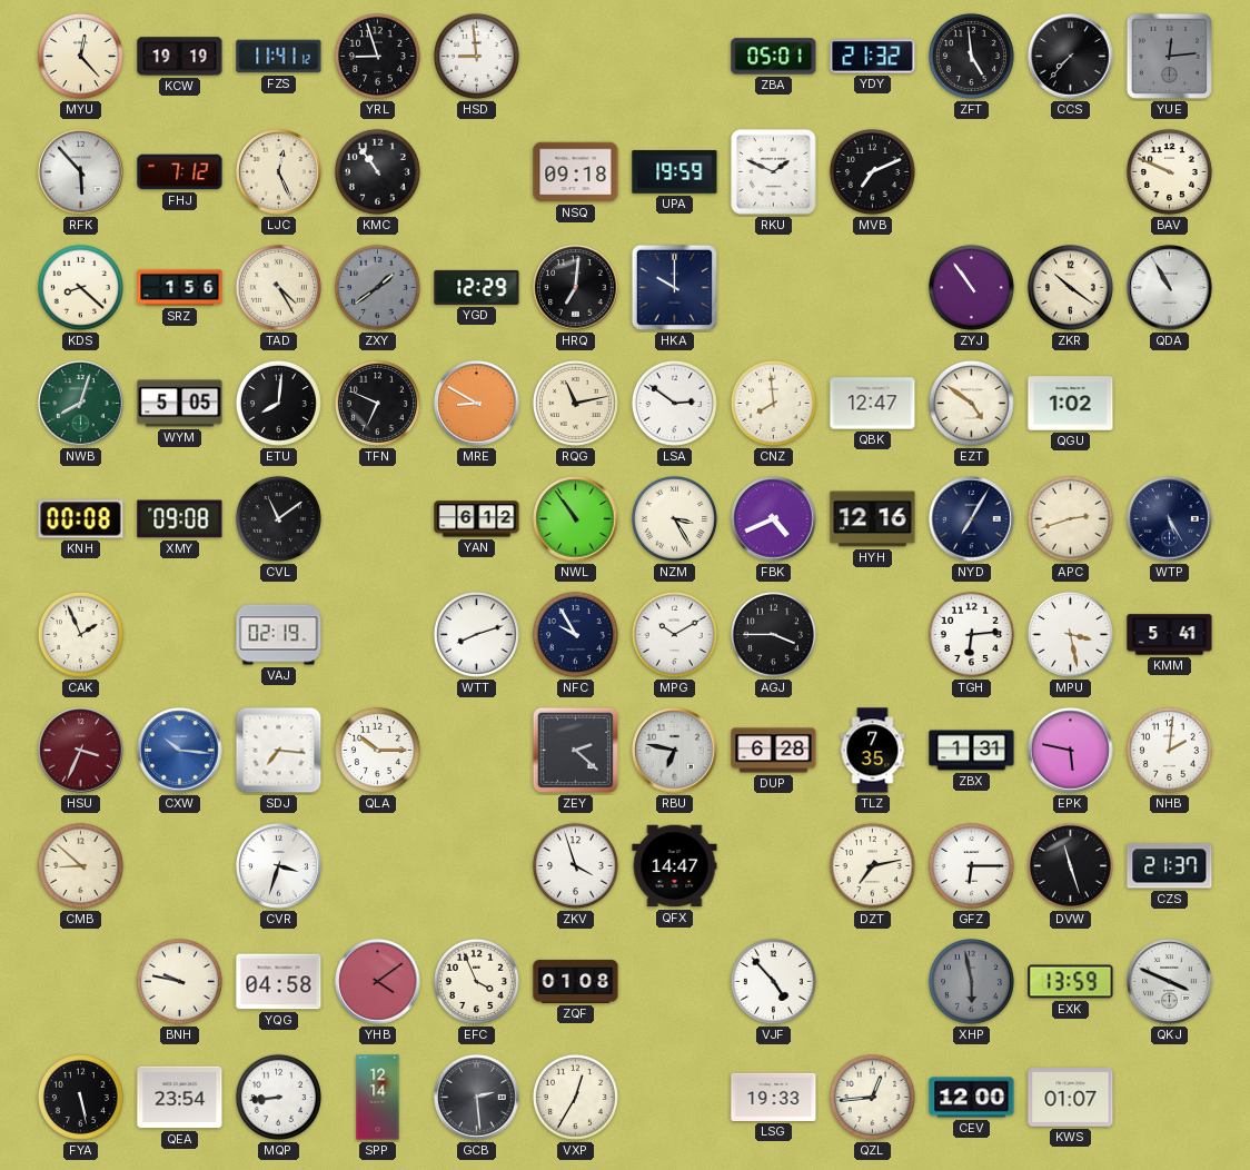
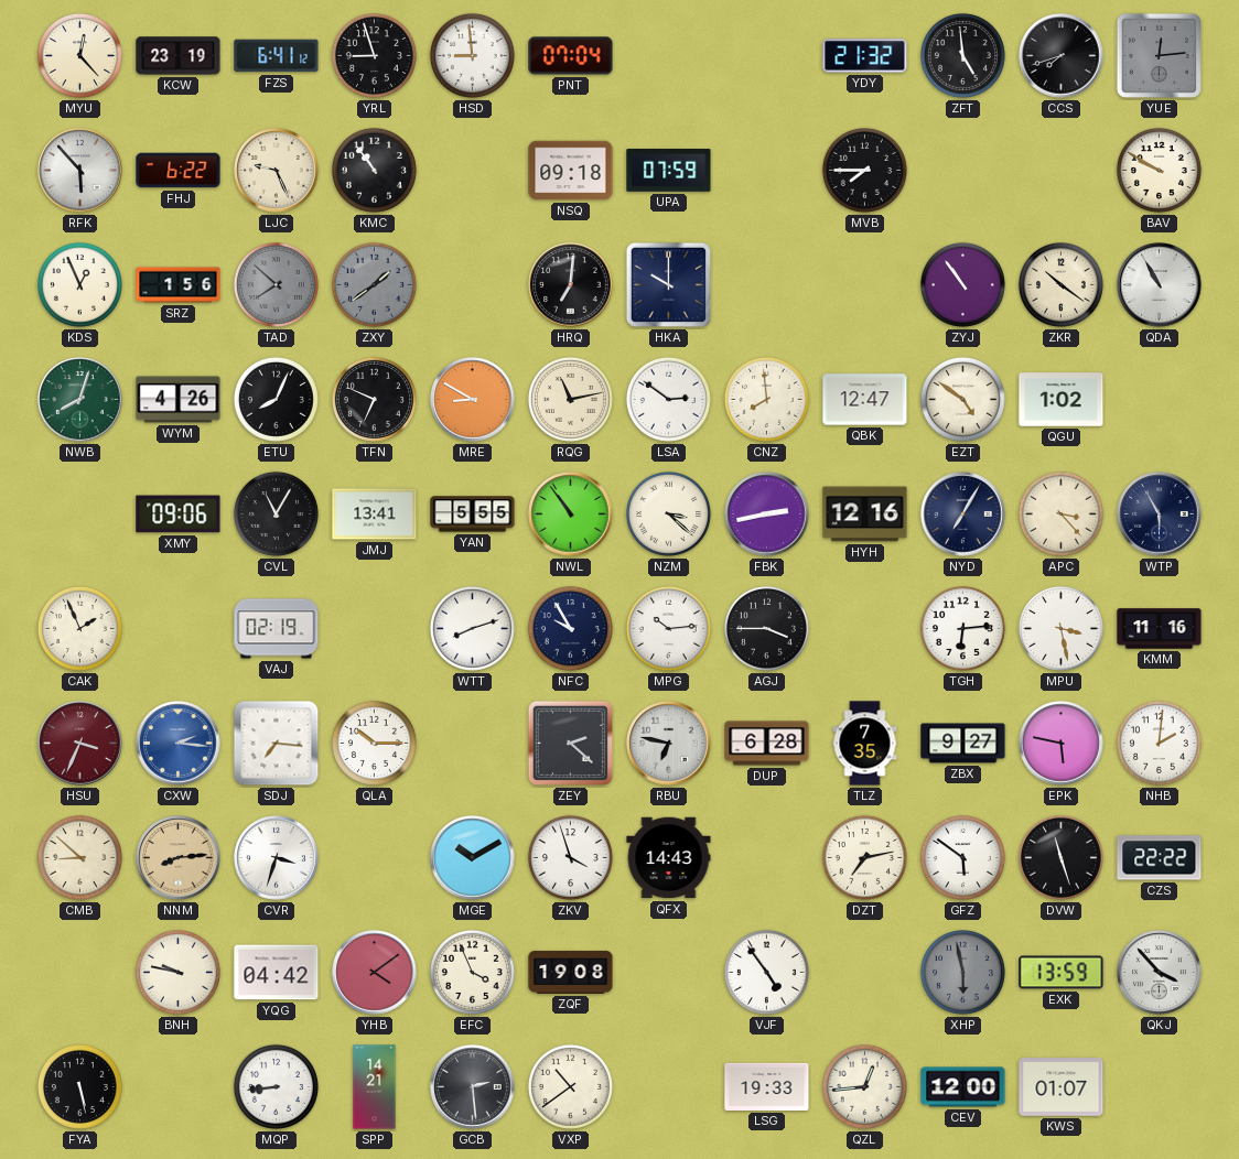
KCW: 19:19 -> 23:19
FZS: 11:41 -> 6:41
PNT: none -> 07:04
ZBA: 05:01 -> none
CCS: 7:37 -> 7:42
FHJ: 7:12 -> 6:22
LJC: 12:26 -> 9:26
UPA: 19:59 -> 07:59
RKU: 1:49 -> none
MVB: 7:11 -> 7:45
BAV: 9:49 -> 9:50
KDS: 8:22 -> 12:56
TAD: 4:25 -> 7:52
TAD dial: cream -> grey
YGD: 12:29 -> none
WYM: 5:05 -> 4:26
ETU: 8:01 -> 8:04
KNH: 00:08 -> none
XMY: 09:08 -> 09:06
CVL: 11:09 -> 11:05
JMJ: none -> 13:41
YAN: 6:12 -> 5:55
NZM: 3:25 -> 3:22
FBK: 4:41 -> 2:43
APC: 2:42 -> 3:23
WTP: 5:25 -> 5:55
MPG: 10:10 -> 10:14
KMM: 5:41 -> 11:16
CXW: 10:16 -> 2:16
ZBX: 1:31 -> 9:27
NNM: none -> 8:14
MGE: none -> 10:10
QFX: 14:47 -> 14:43
GFZ: 6:15 -> 5:51
CZS: 21:37 -> 22:22
YQG: 04:58 -> 04:42
ZQF: 01:08 -> 19:08
VJF: 4:53 -> 4:54
QKJ: 3:49 -> 3:53
QEA: 23:54 -> none
SPP: 12:14 -> 14:21
VXP: 12:35 -> 10:39
